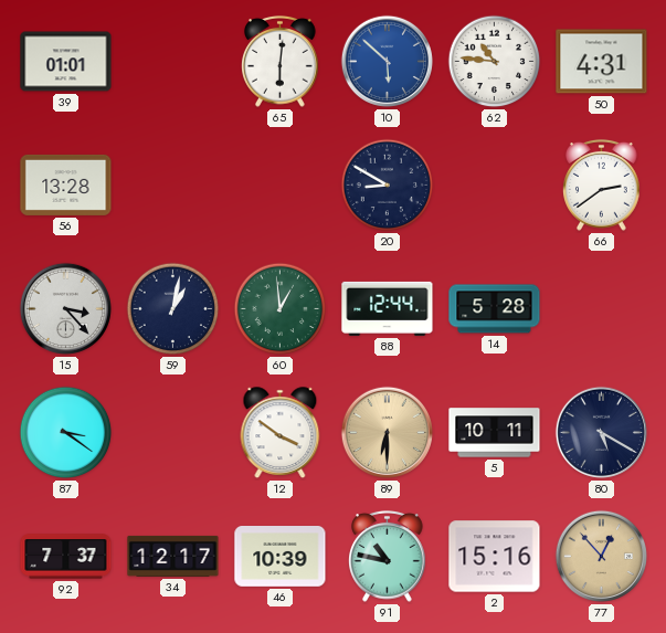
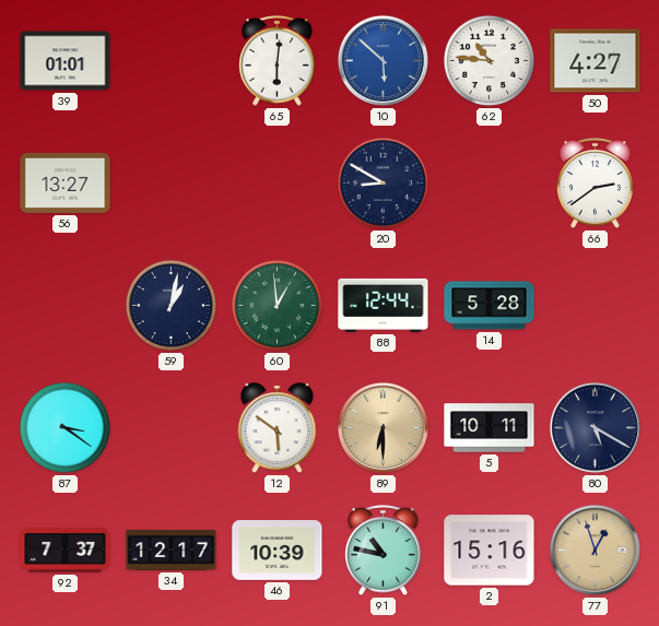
50: 4:31 -> 4:27
56: 13:28 -> 13:27
15: 3:23 -> none
12: 3:51 -> 5:51
77: 12:53 -> 12:57
